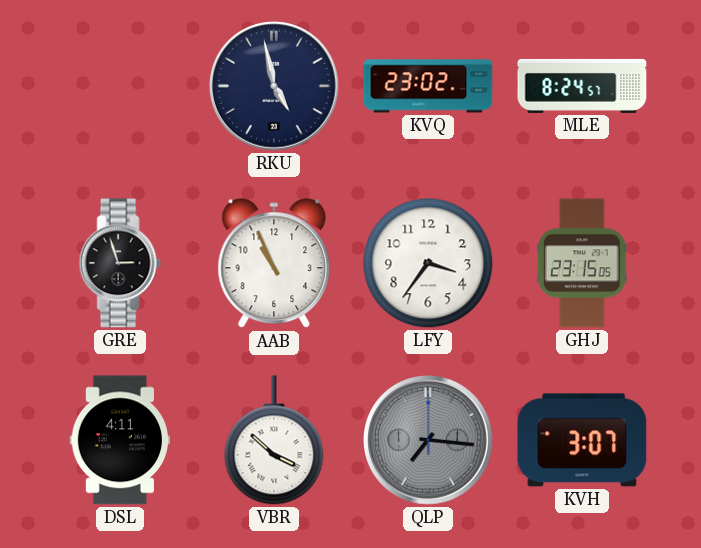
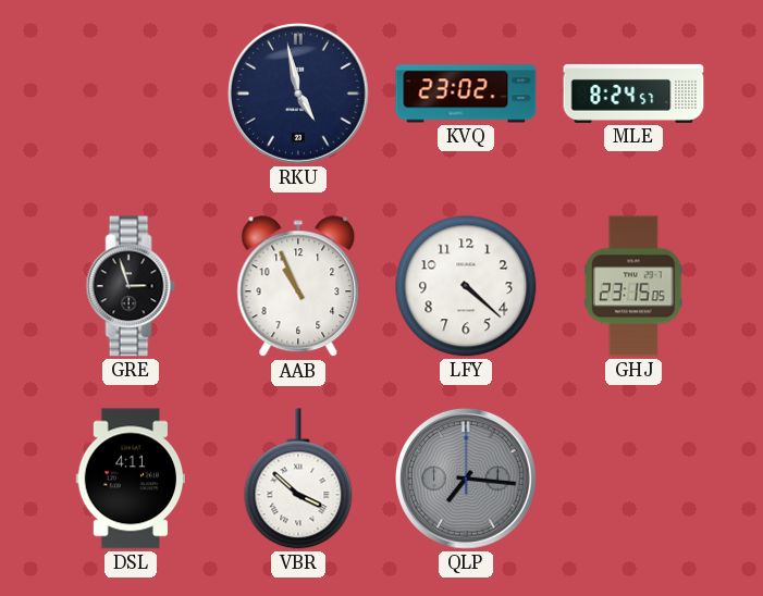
LFY: 3:36 -> 4:22
KVH: 3:07 -> none
